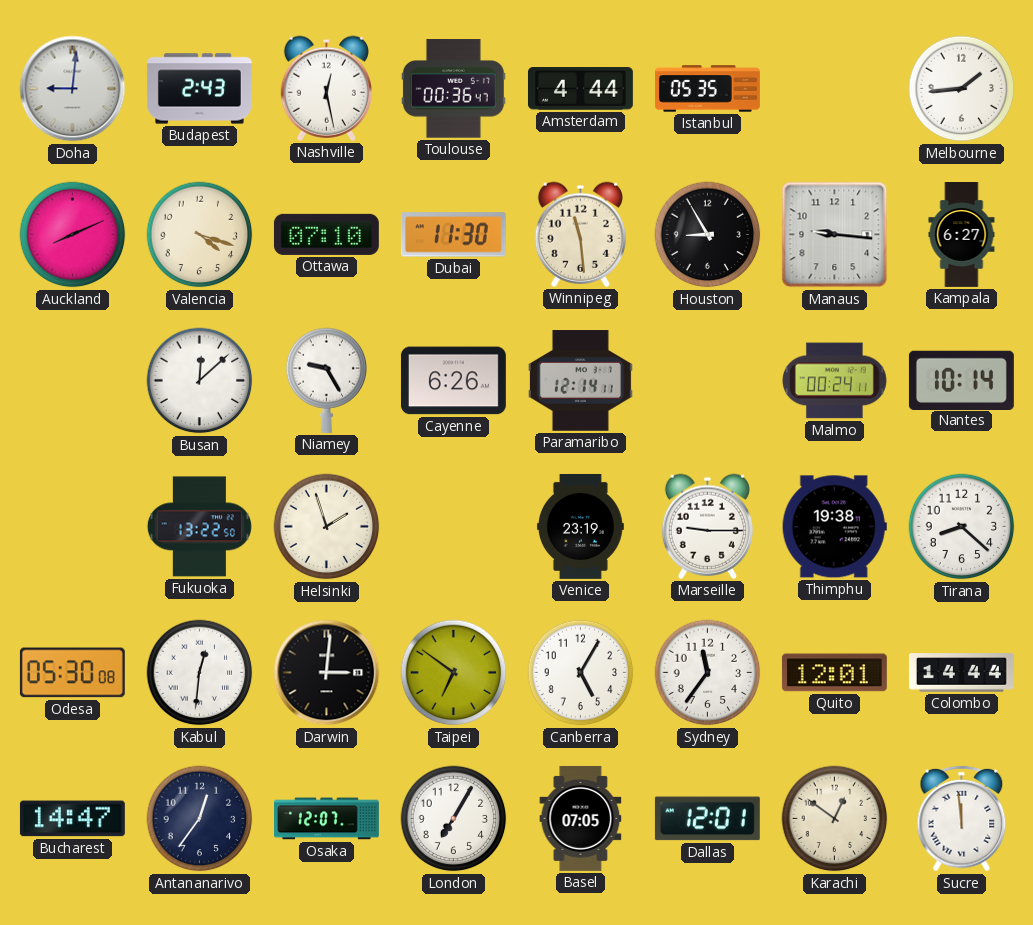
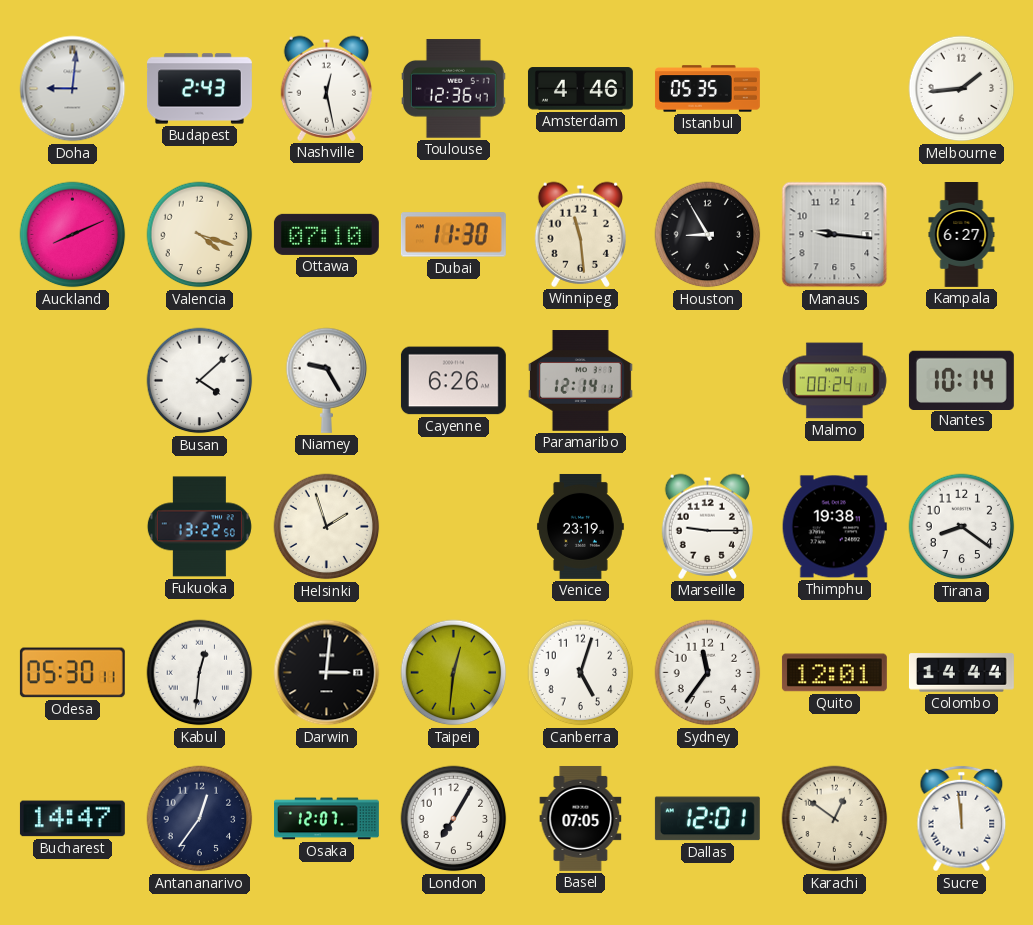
Toulouse: 00:36 -> 12:36
Amsterdam: 4:44 -> 4:46
Busan: 12:08 -> 4:08
Tirana: 8:22 -> 8:21
Odesa: 05:30:08 -> 05:30:11
Taipei: 6:51 -> 12:31
Canberra: 5:05 -> 5:03
